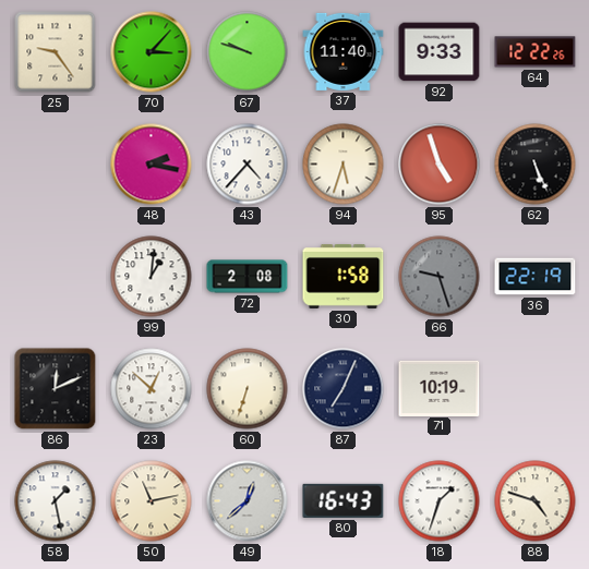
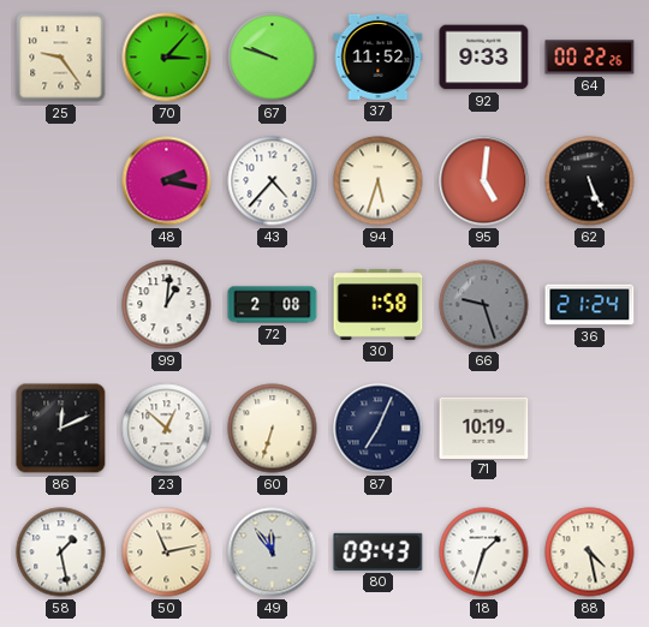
37: 11:40 -> 11:52
64: 12:22 -> 00:22
95: 4:57 -> 5:01
36: 22:19 -> 21:24
49: 12:38 -> 11:54
80: 16:43 -> 09:43
88: 4:48 -> 4:28
